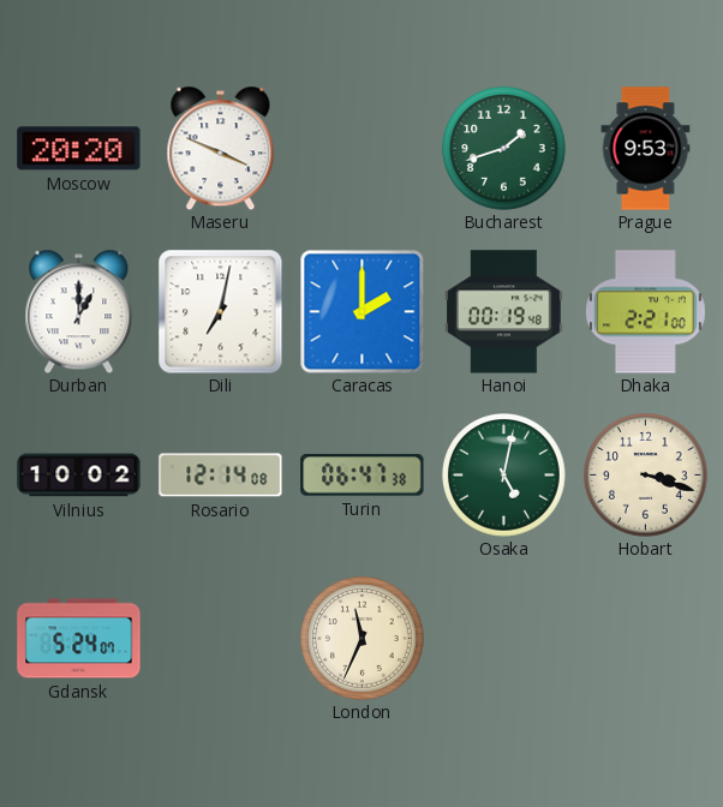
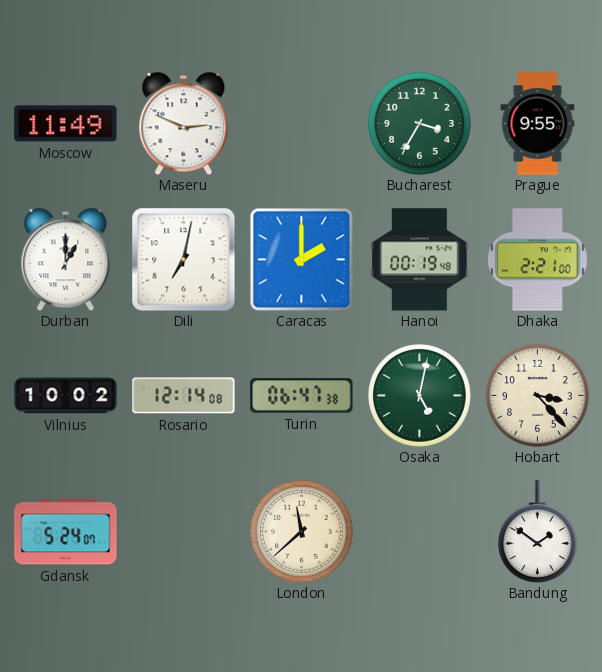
Moscow: 20:20 -> 11:49
Maseru: 3:49 -> 2:49
Bucharest: 1:42 -> 3:35
Prague: 9:53 -> 9:55
Hobart: 3:18 -> 3:23
London: 11:34 -> 11:38
Bandung: none -> 1:51
